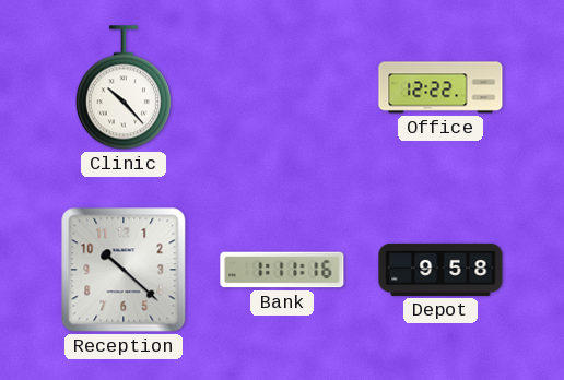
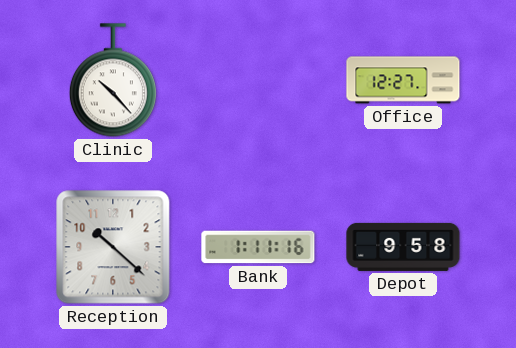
Office: 12:22 -> 12:27
